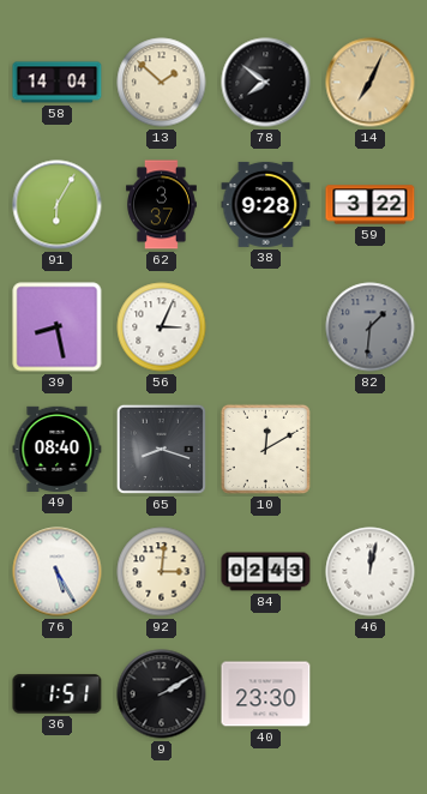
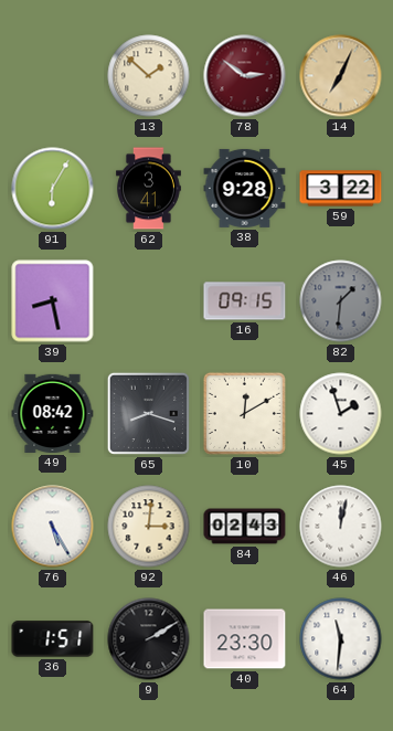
58: 14:04 -> none
78: 7:51 -> 2:51
78 dial: black -> burgundy
62: 3:37 -> 3:41
56: 3:04 -> none
16: none -> 09:15
49: 08:40 -> 08:42
45: none -> 1:57
64: none -> 11:31
